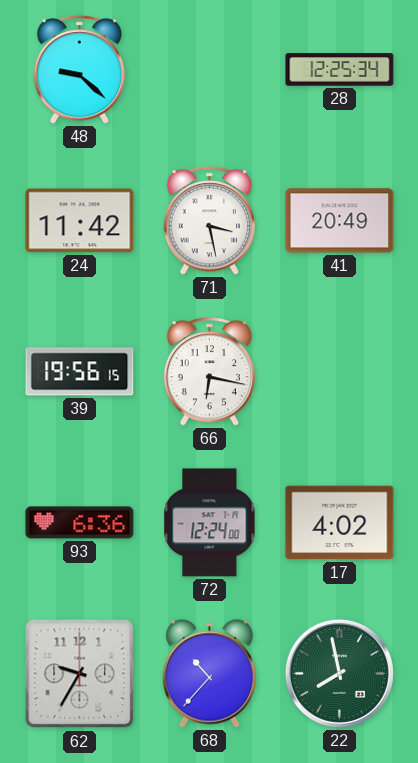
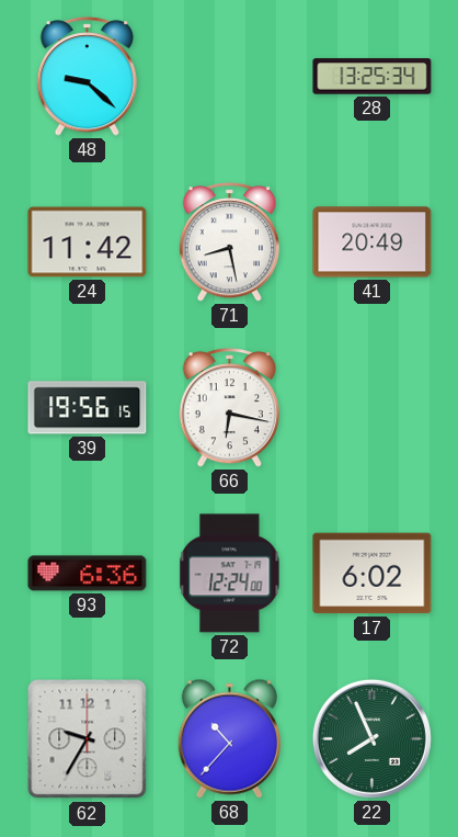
28: 12:25 -> 13:25
71: 3:28 -> 8:28
17: 4:02 -> 6:02
22: 7:58 -> 7:56
